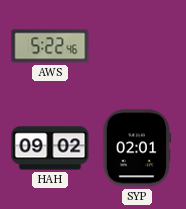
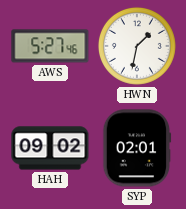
AWS: 5:22 -> 5:27
HWN: none -> 1:32
